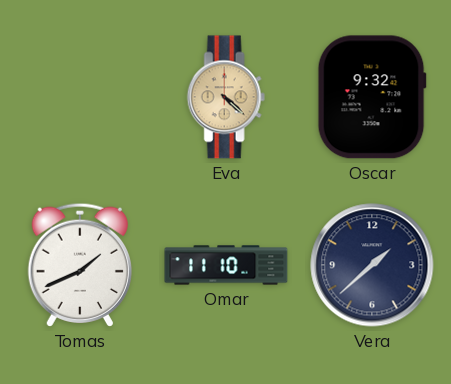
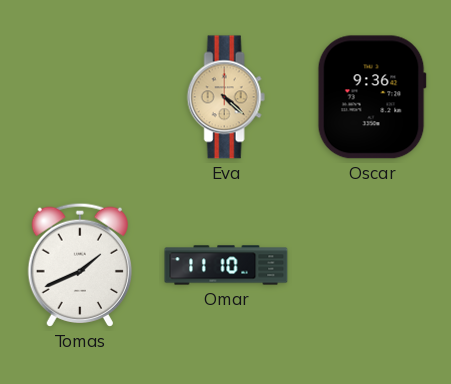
Oscar: 9:32 -> 9:36
Vera: 1:38 -> none
